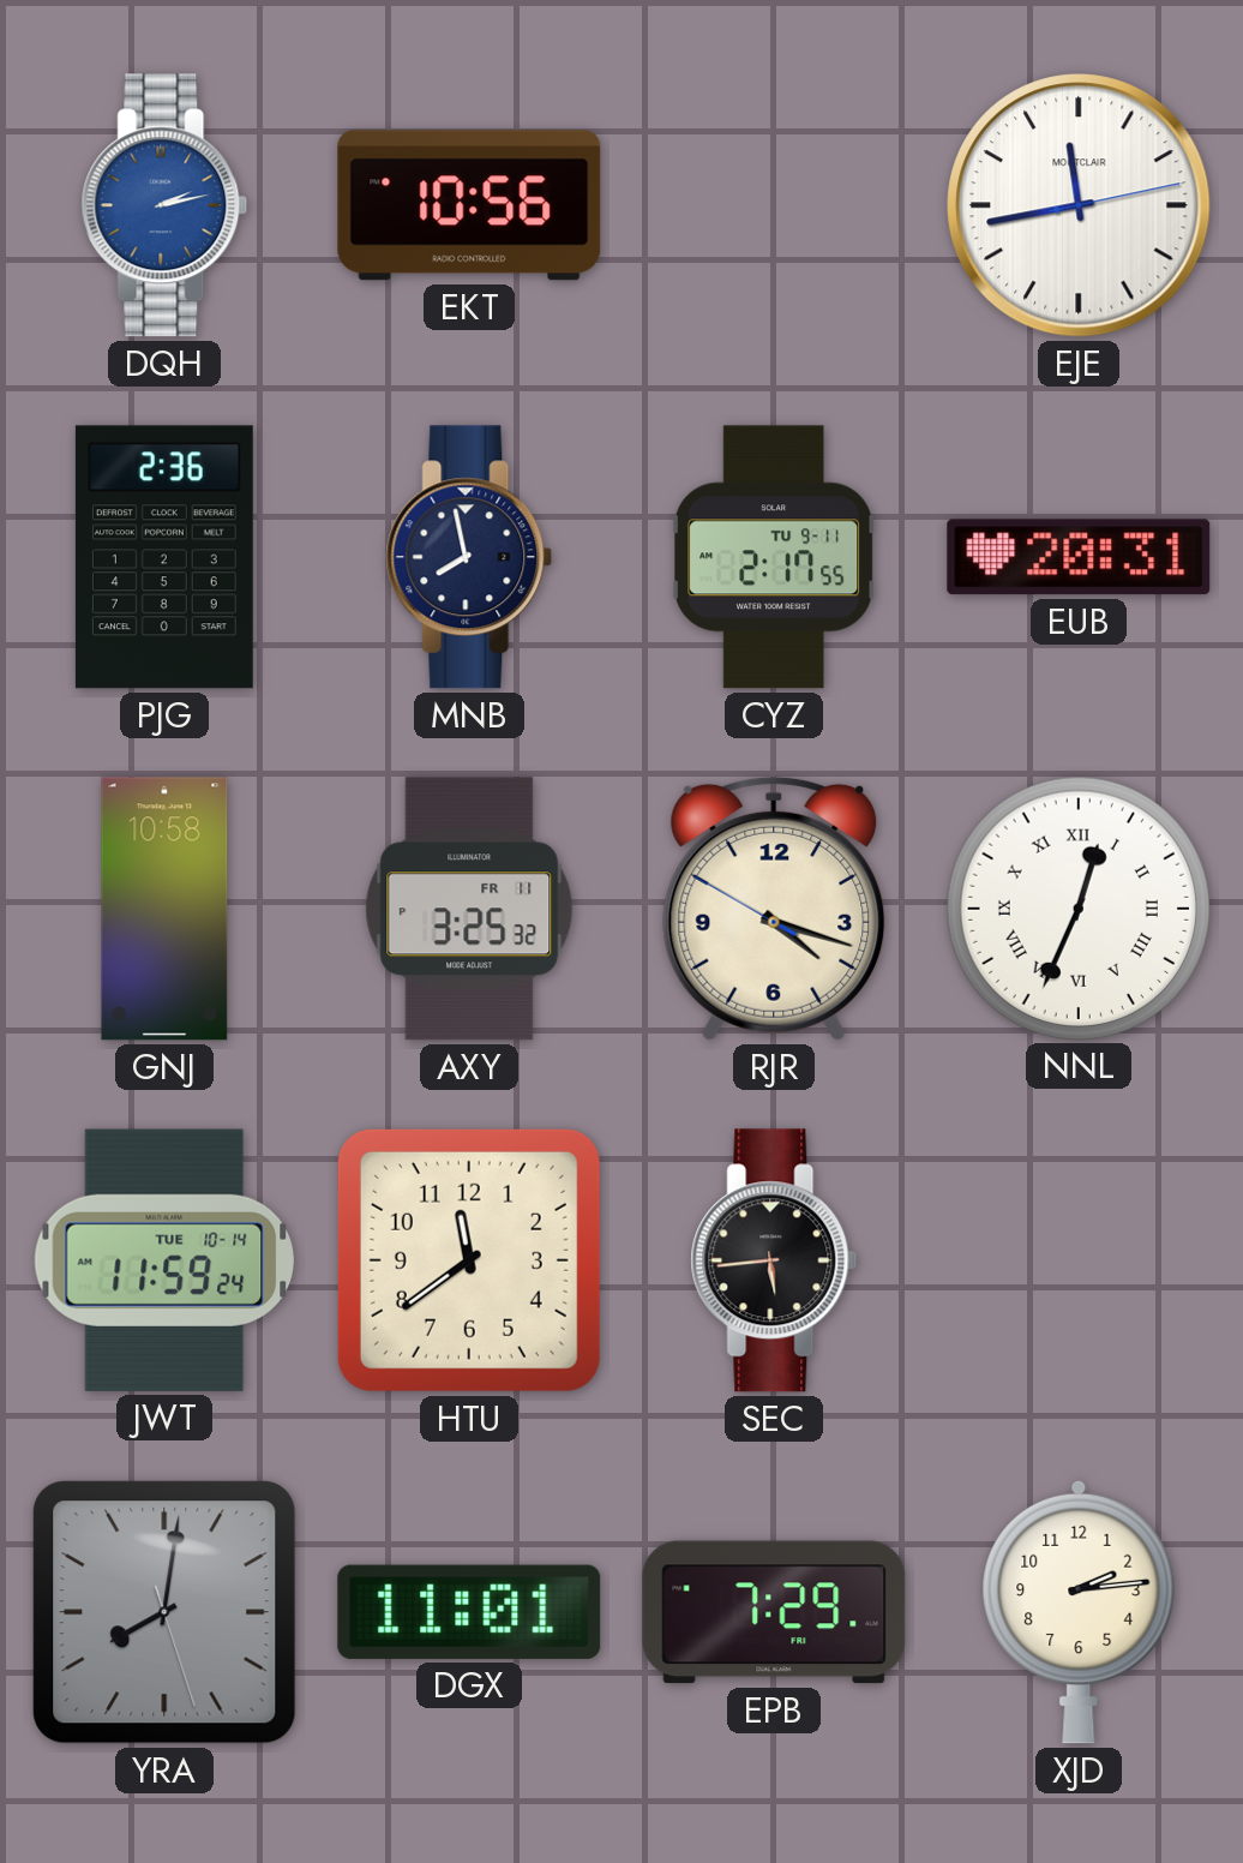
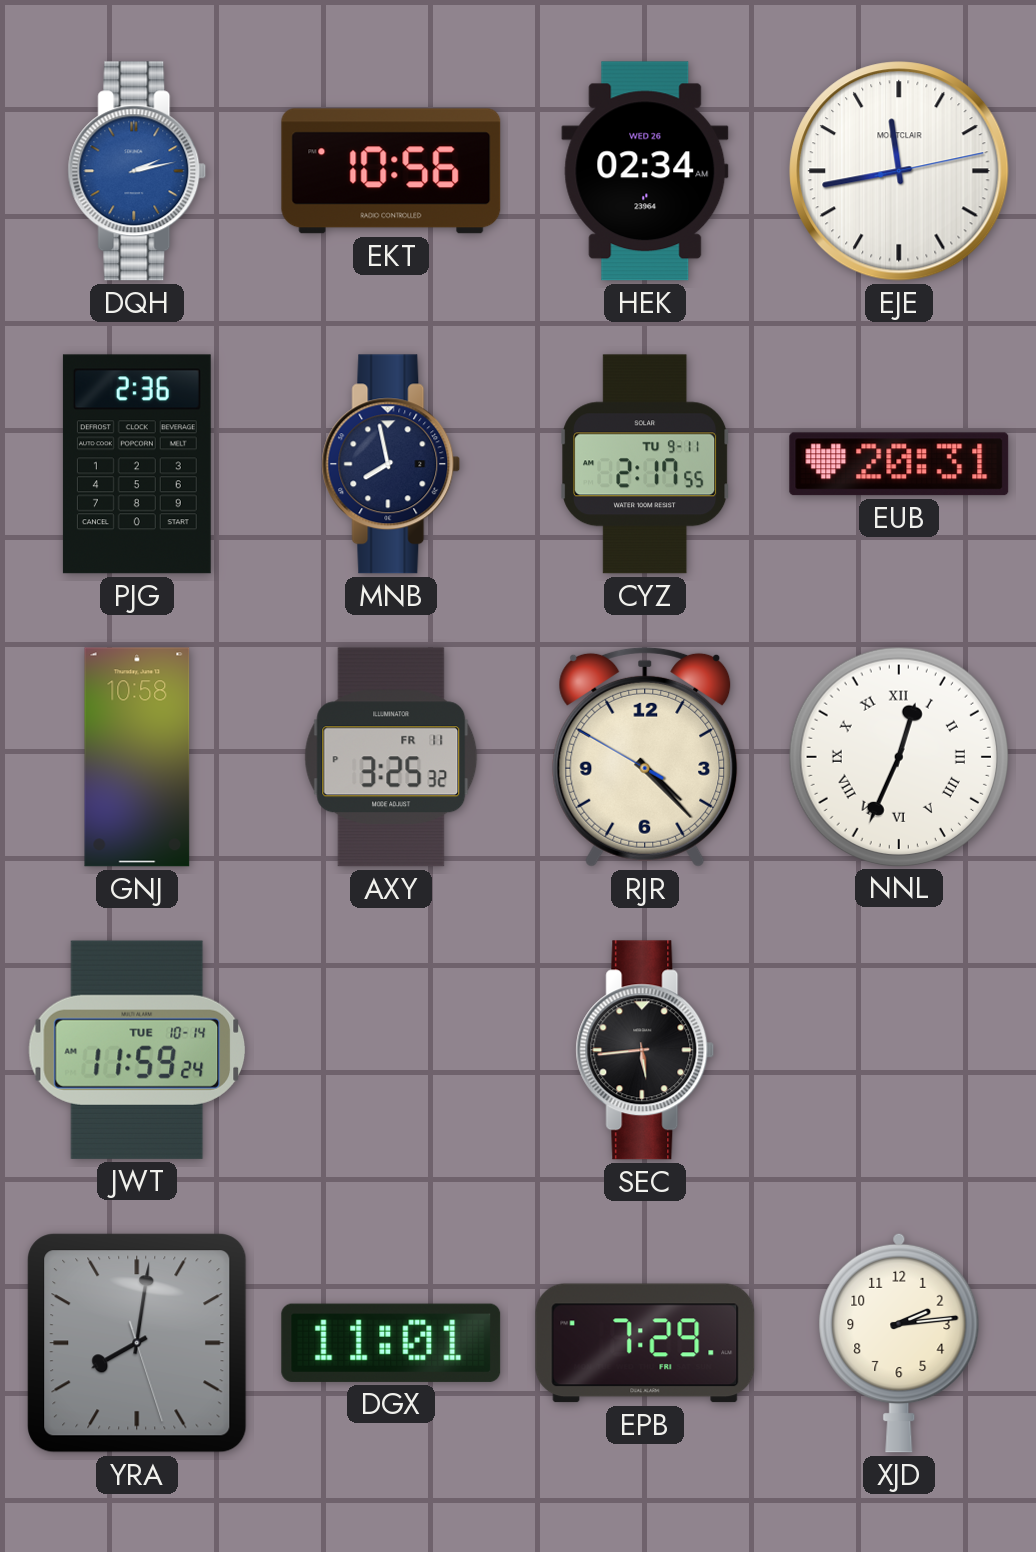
HEK: none -> 02:34
RJR: 4:17 -> 4:22
HTU: 11:39 -> none
